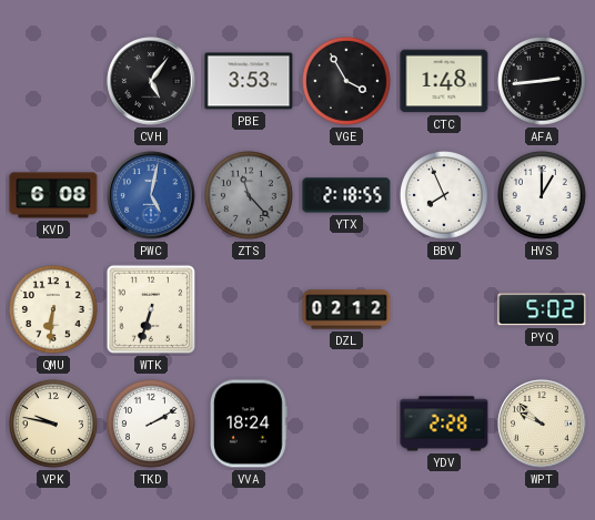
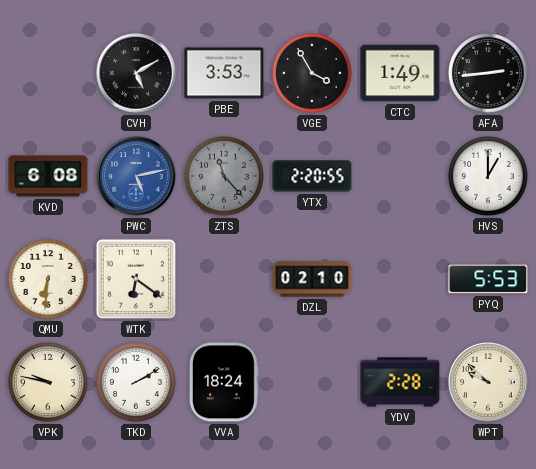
CVH: 5:06 -> 5:10
CTC: 1:48 -> 1:49
PWC: 5:02 -> 5:13
YTX: 2:18 -> 2:20
BBV: 7:56 -> none
WTK: 6:33 -> 6:21
DZL: 02:12 -> 02:10
PYQ: 5:02 -> 5:53
